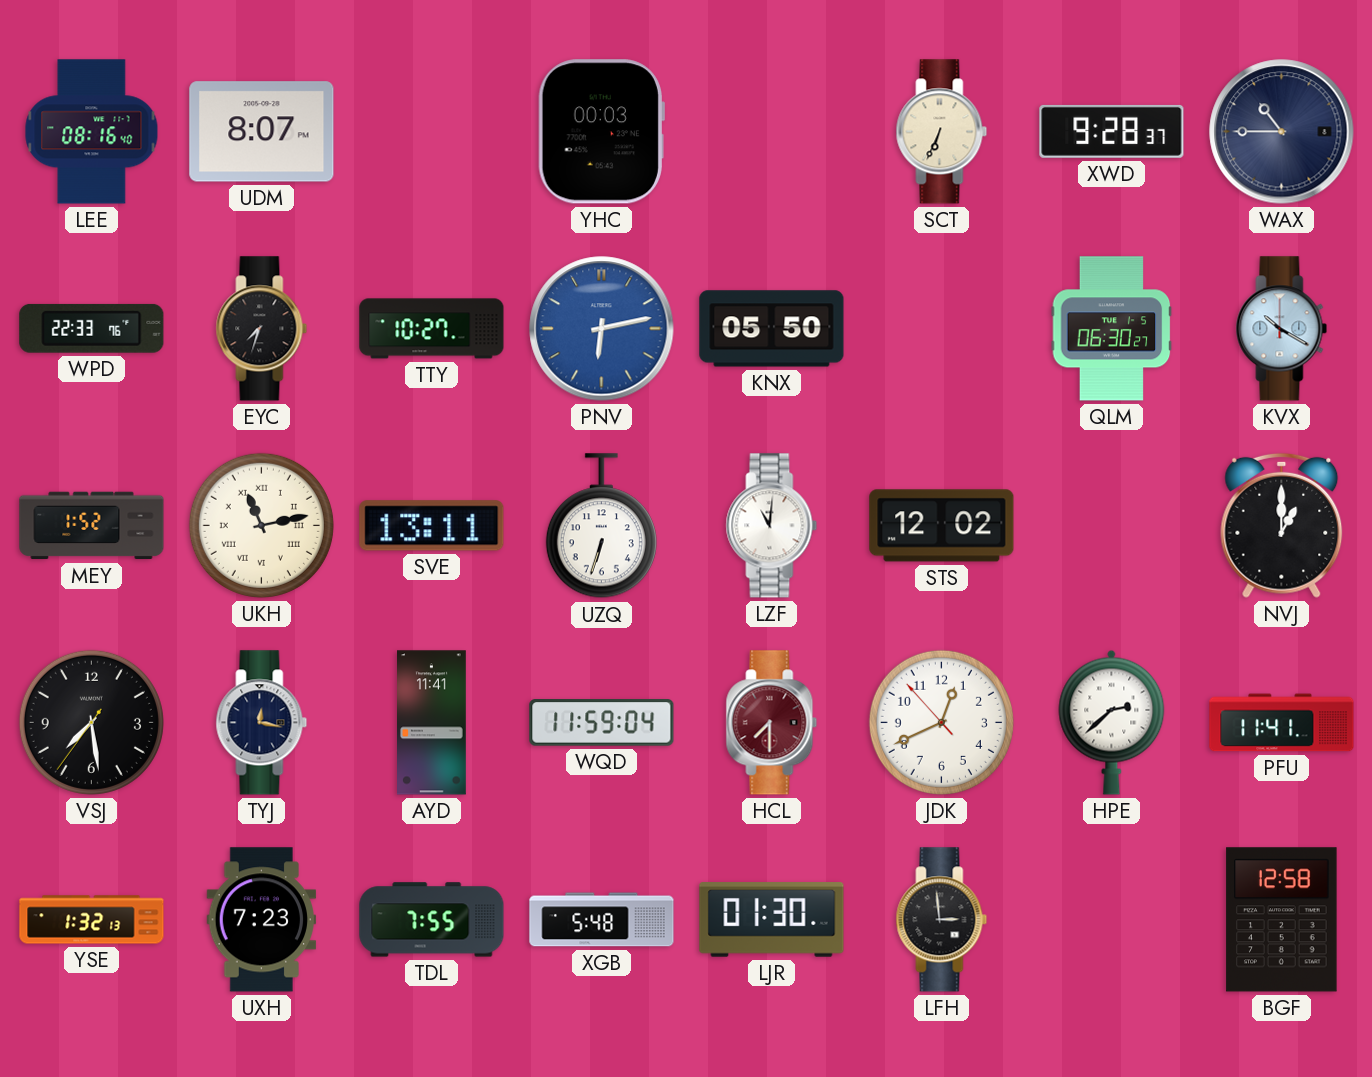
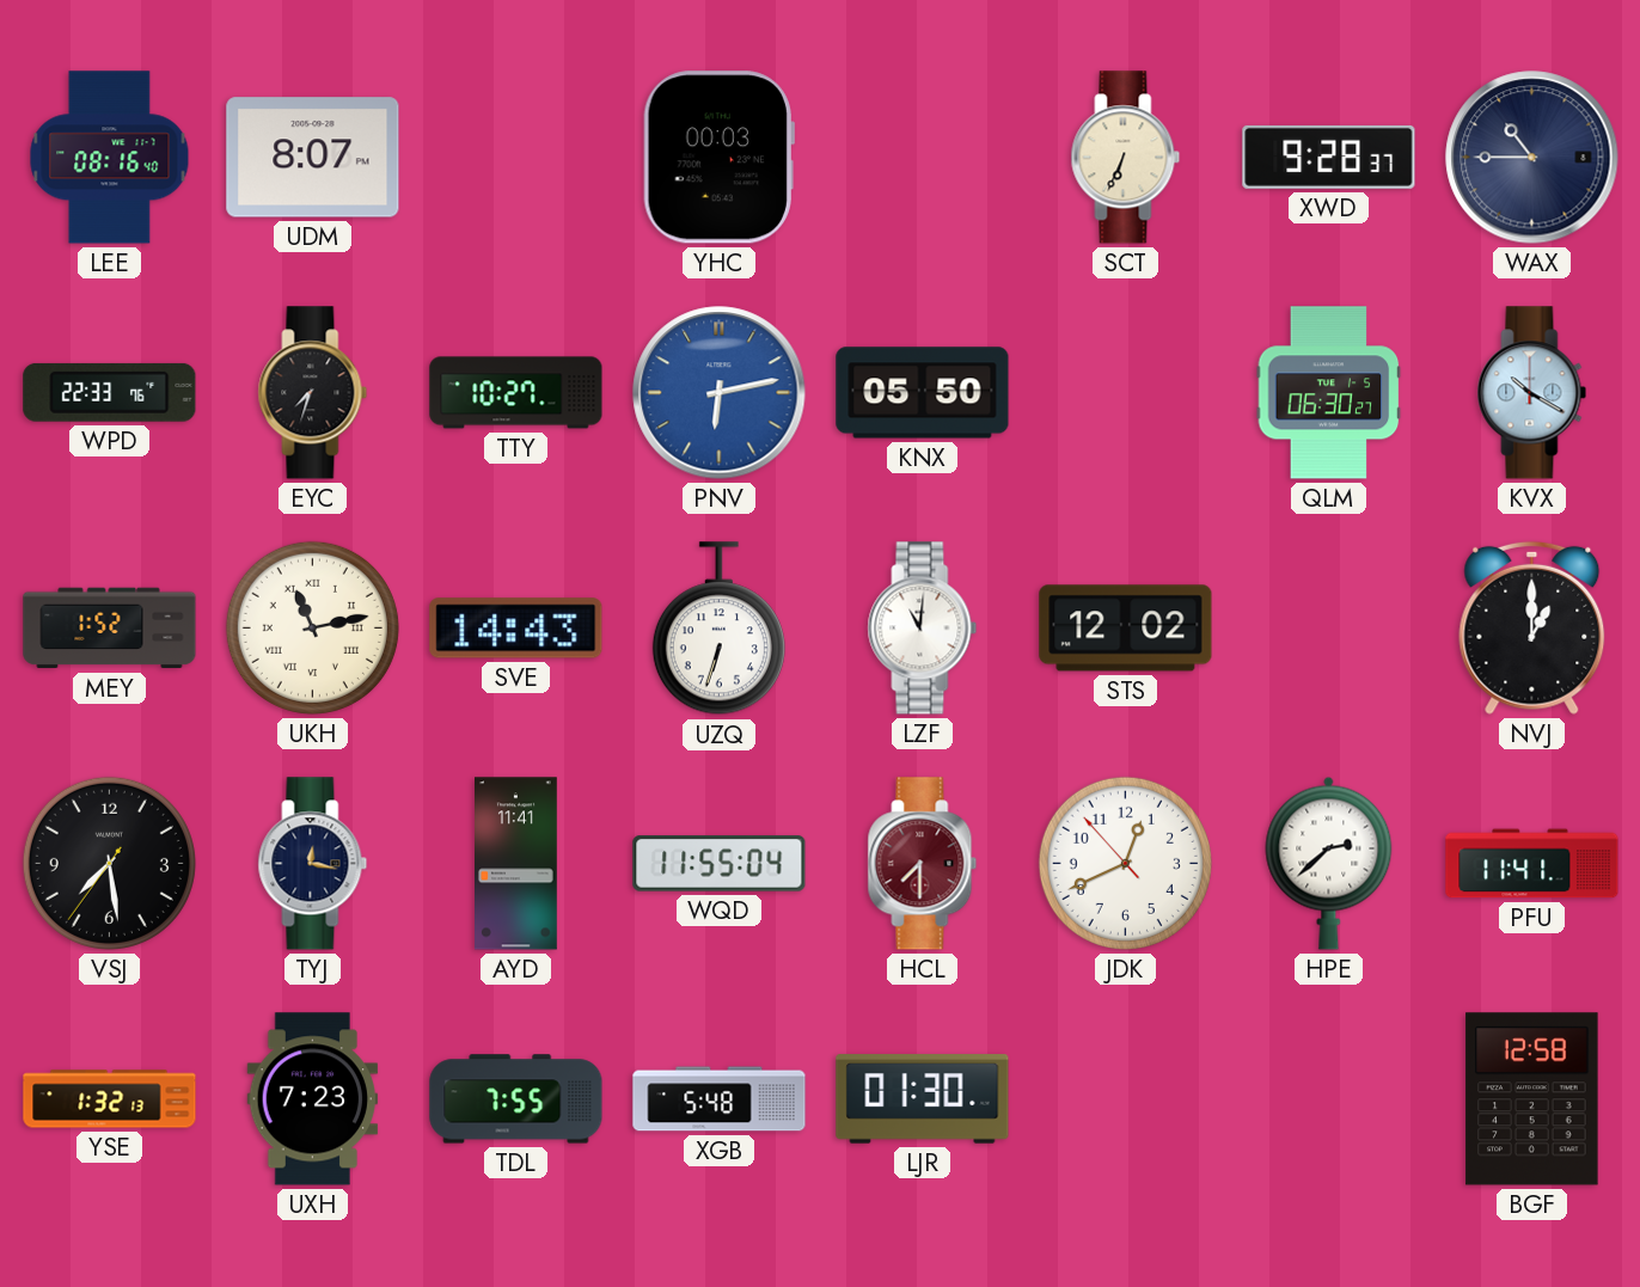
SVE: 13:11 -> 14:43
WQD: 11:59 -> 11:55
LFH: 2:59 -> none
